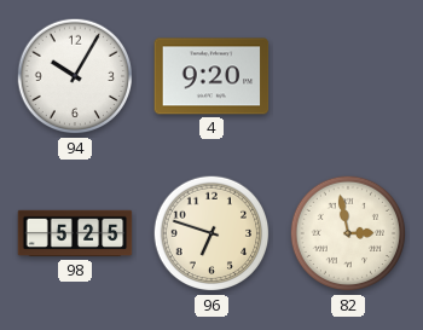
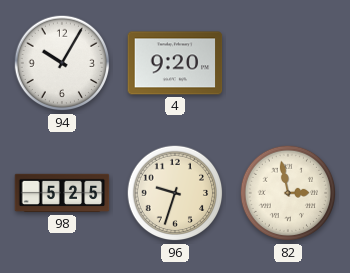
96: 6:48 -> 9:33
